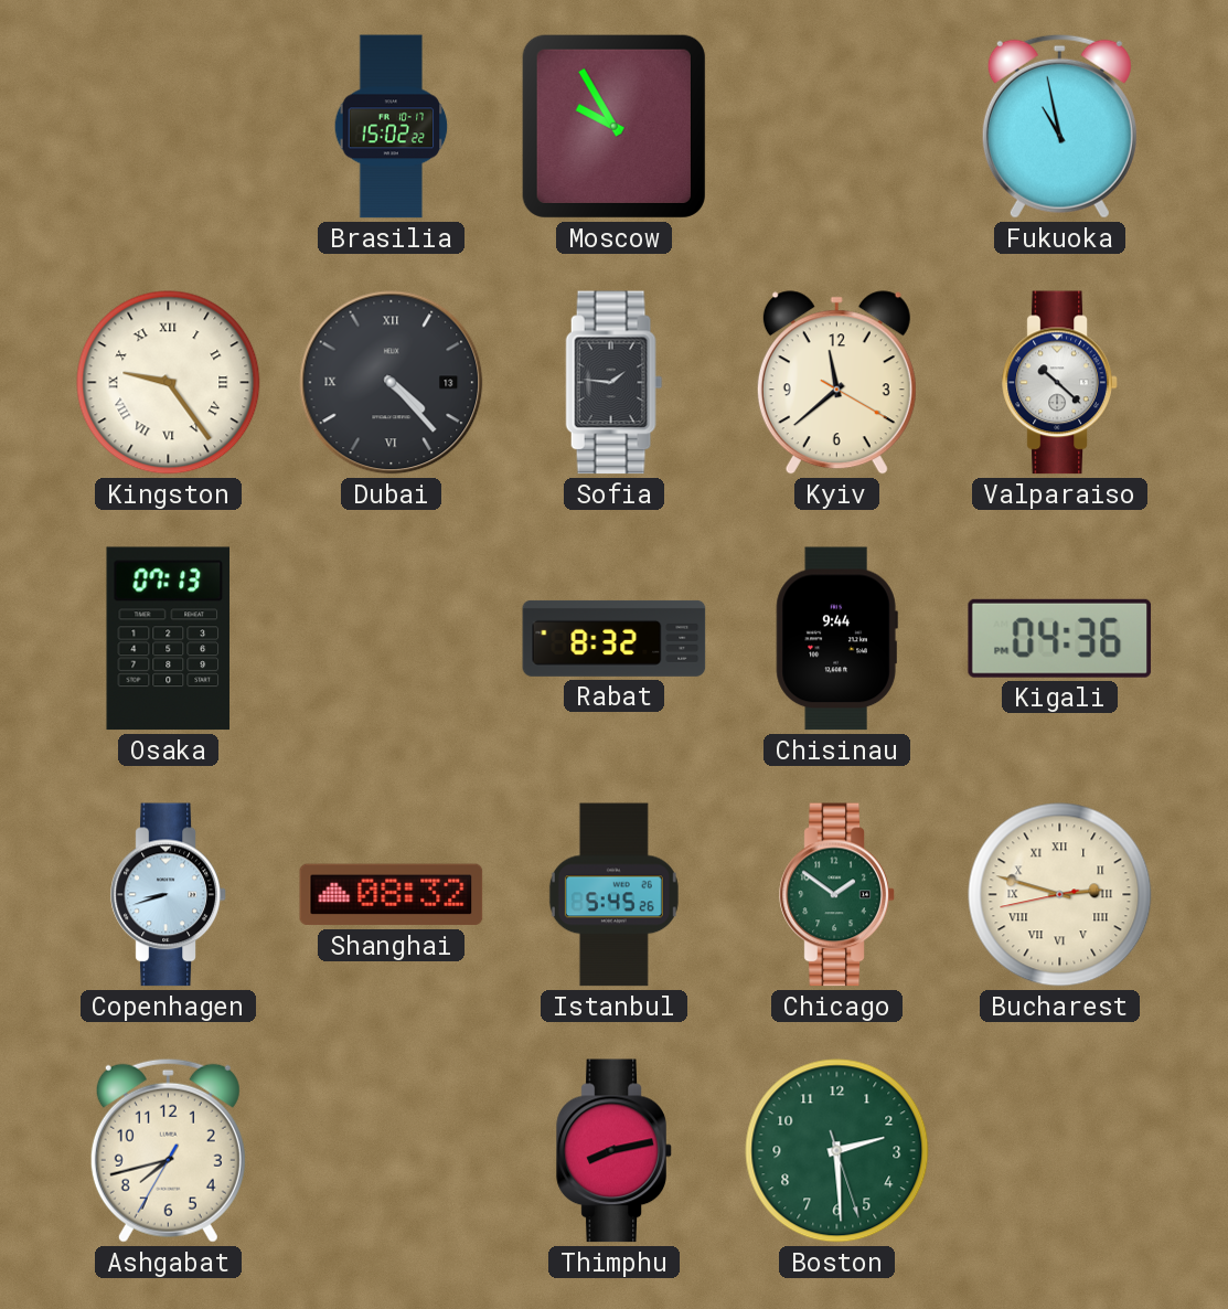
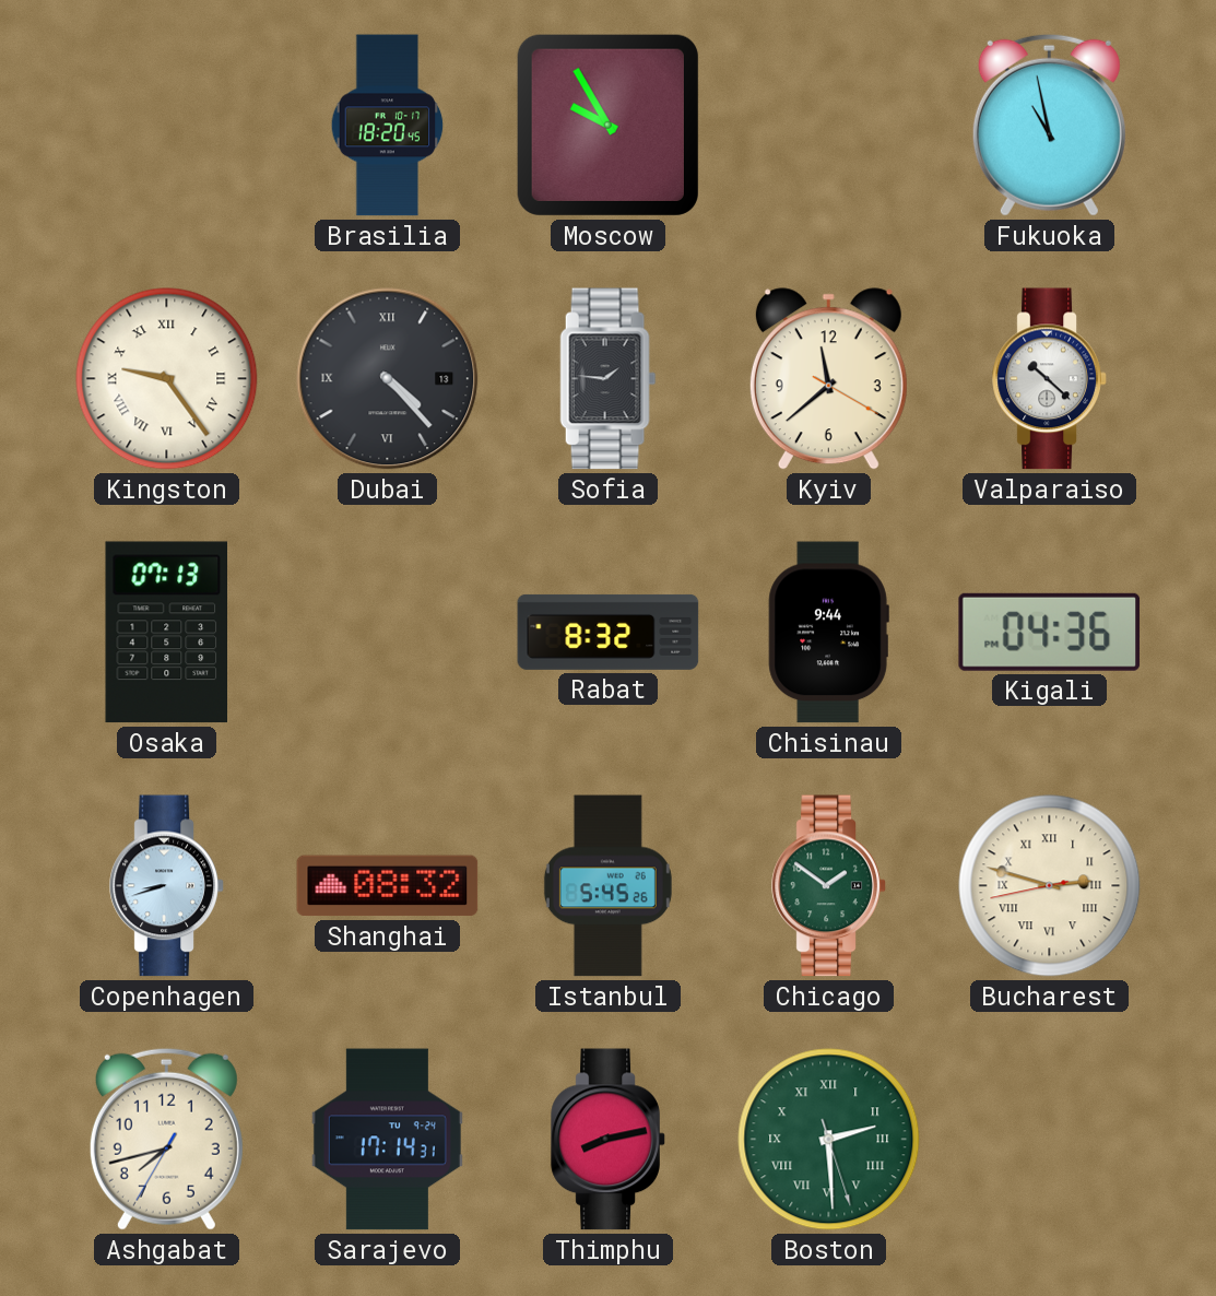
Brasilia: 15:02 -> 18:20
Sarajevo: none -> 17:14
Boston numerals: Arabic -> Roman
